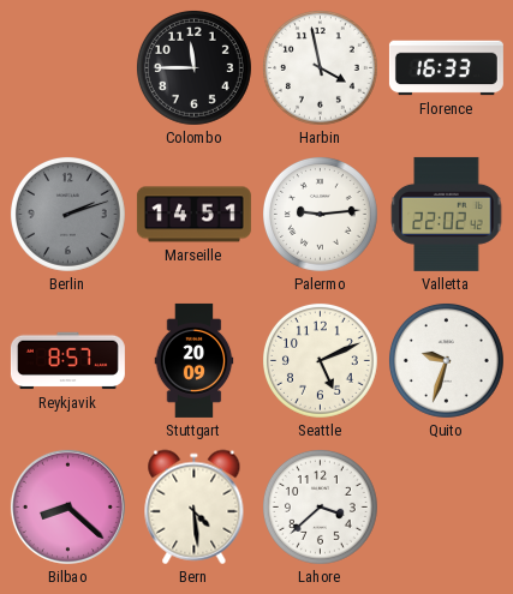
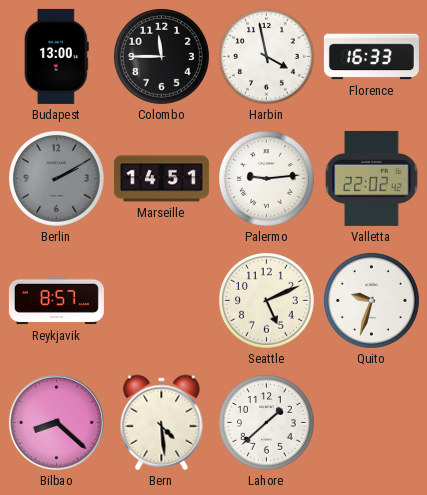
Budapest: none -> 13:00
Berlin: 2:12 -> 2:10
Stuttgart: 20:09 -> none
Lahore: 3:38 -> 1:38
